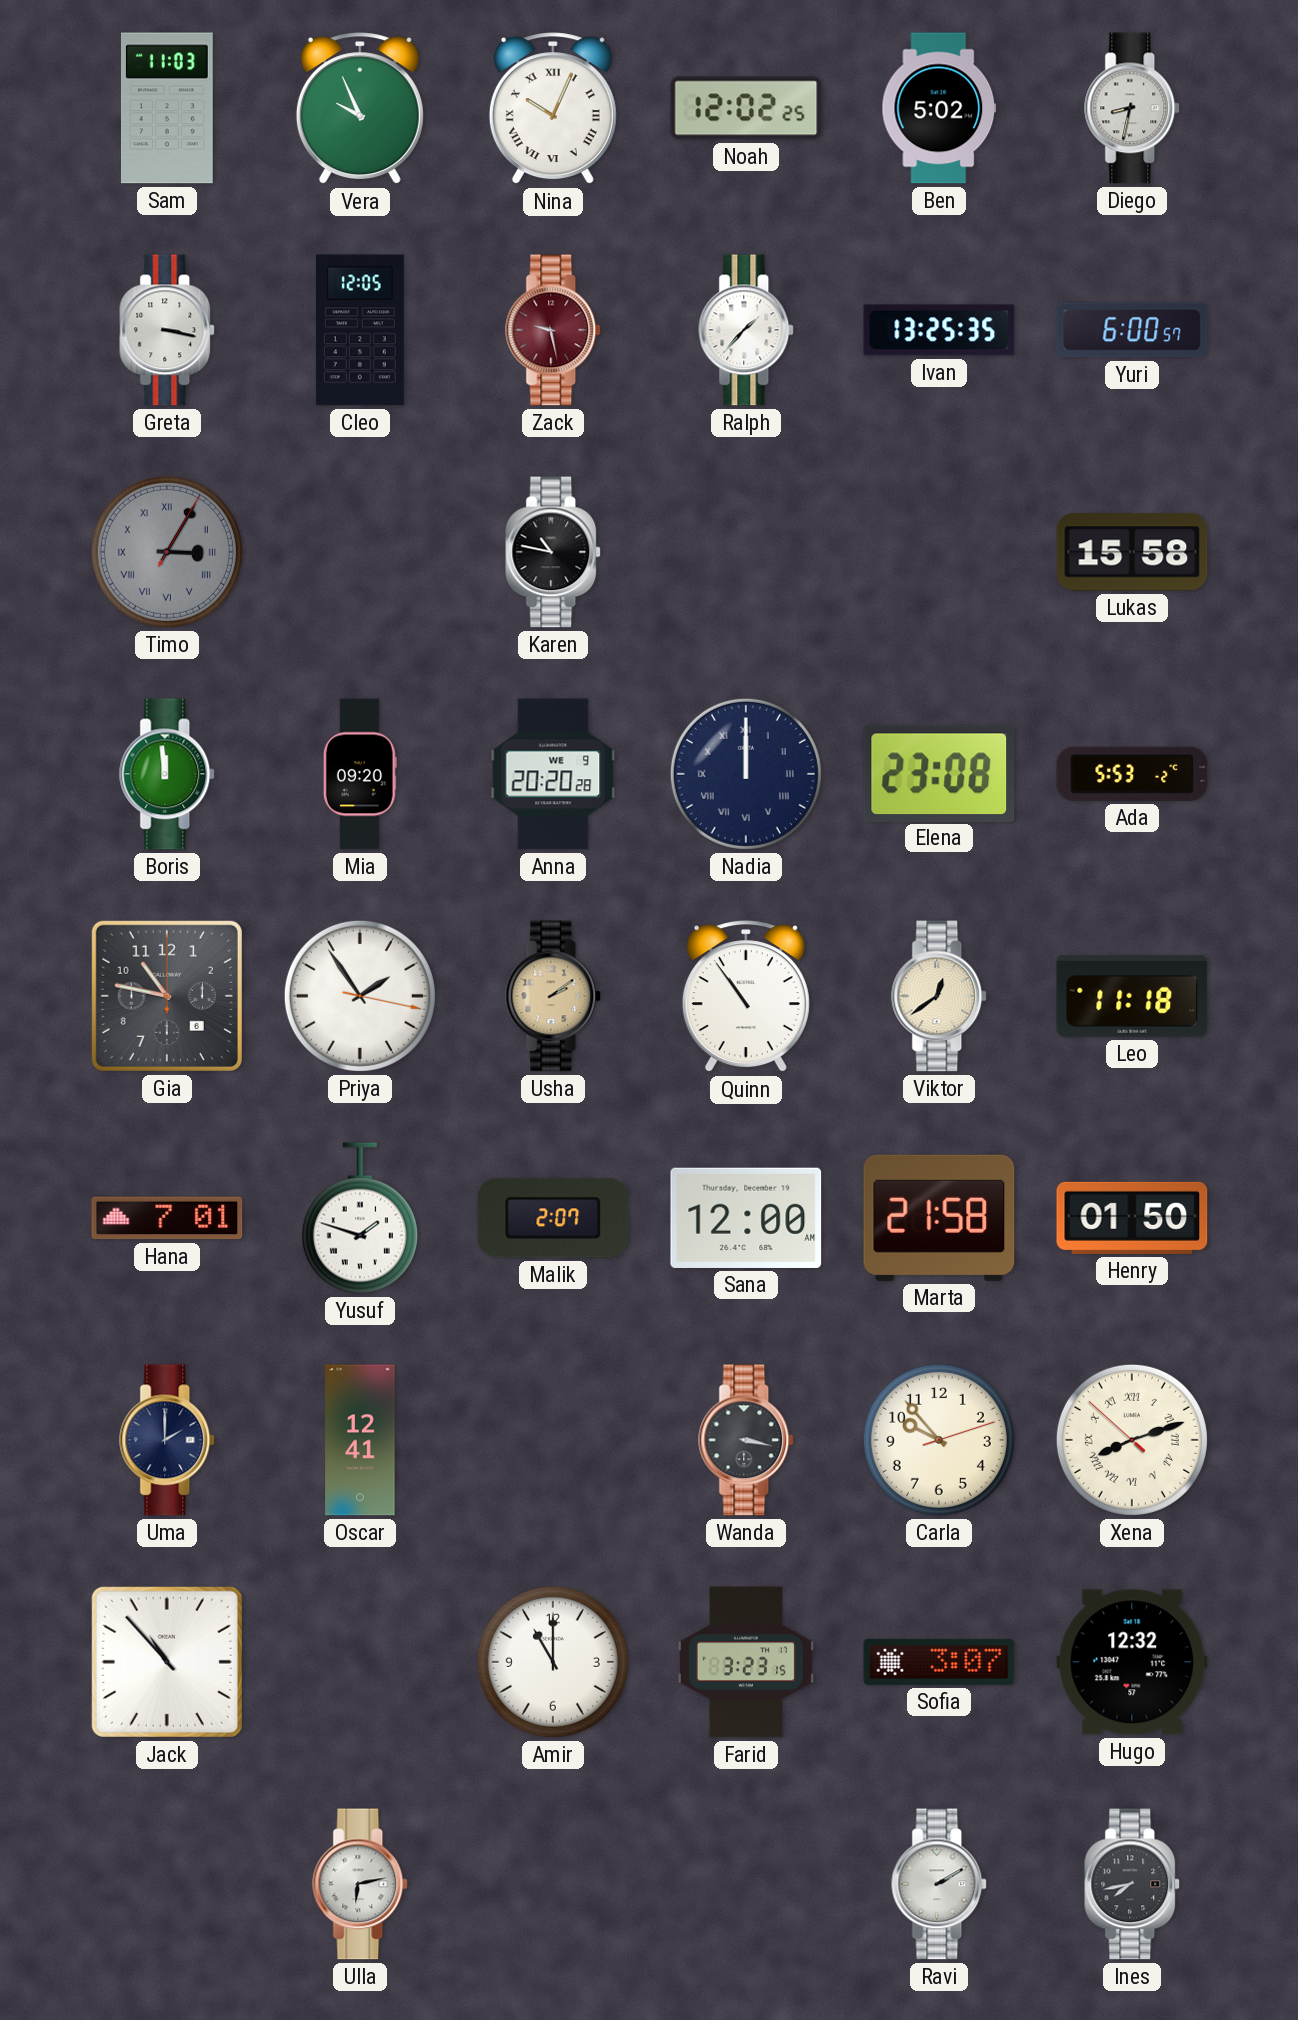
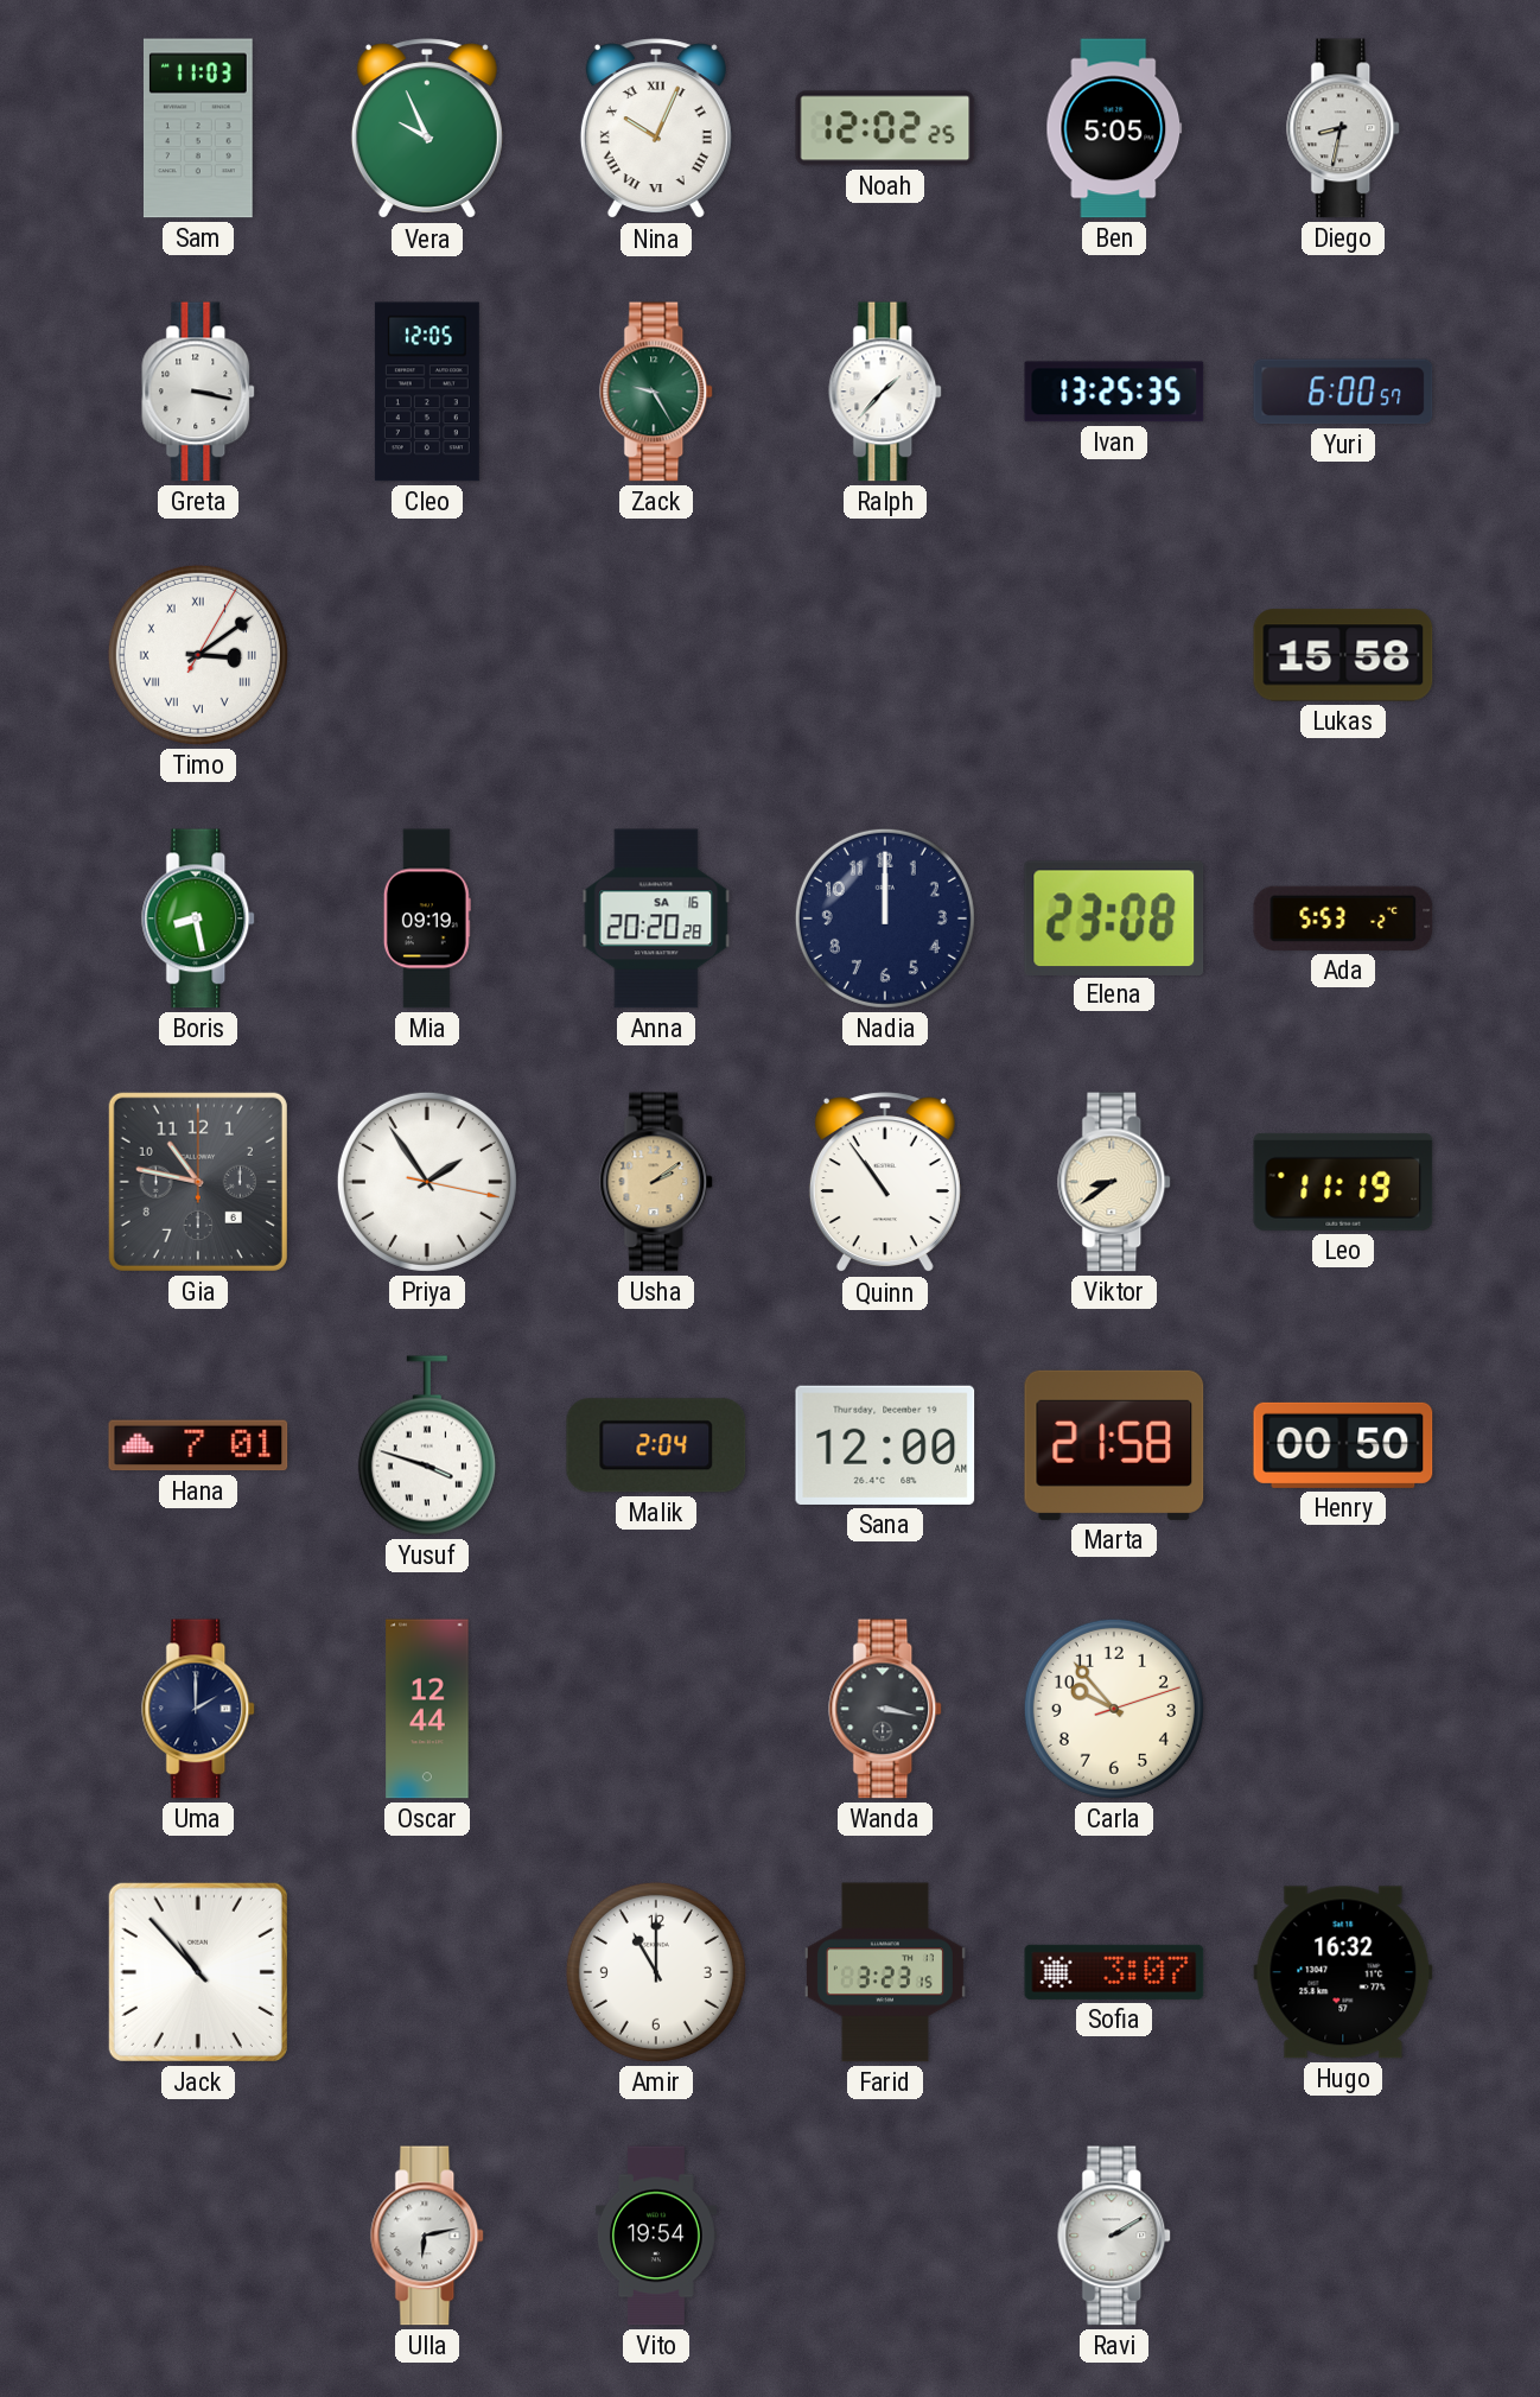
Ben: 5:02 -> 5:05
Zack: 9:28 -> 9:25
Zack dial: burgundy -> green
Timo: 3:05 -> 3:09
Timo dial: grey -> white
Karen: 10:47 -> none
Boris: 11:59 -> 8:28
Mia: 09:20 -> 09:19
Anna date: WE 9 -> SA 16
Nadia numerals: Roman -> Arabic
Viktor: 12:39 -> 8:39
Leo: 11:18 -> 11:19
Yusuf: 1:48 -> 3:48
Malik: 2:07 -> 2:04
Henry: 01:50 -> 00:50
Oscar: 12:41 -> 12:44
Xena: 8:11 -> none
Hugo: 12:32 -> 16:32
Vito: none -> 19:54
Ines: 7:43 -> none
